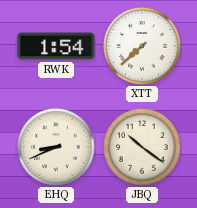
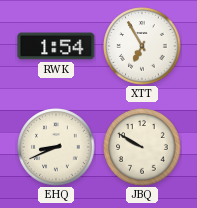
XTT: 7:38 -> 6:55
JBQ: 10:21 -> 9:50
